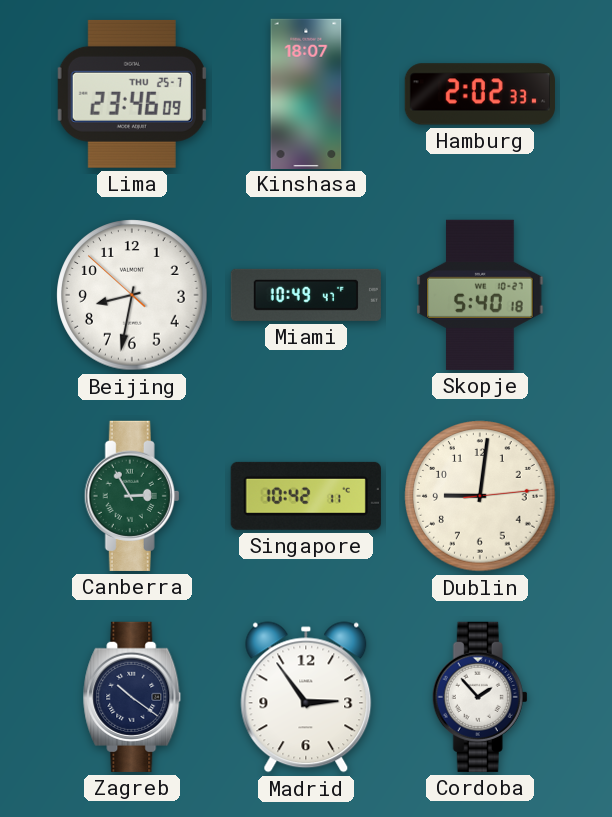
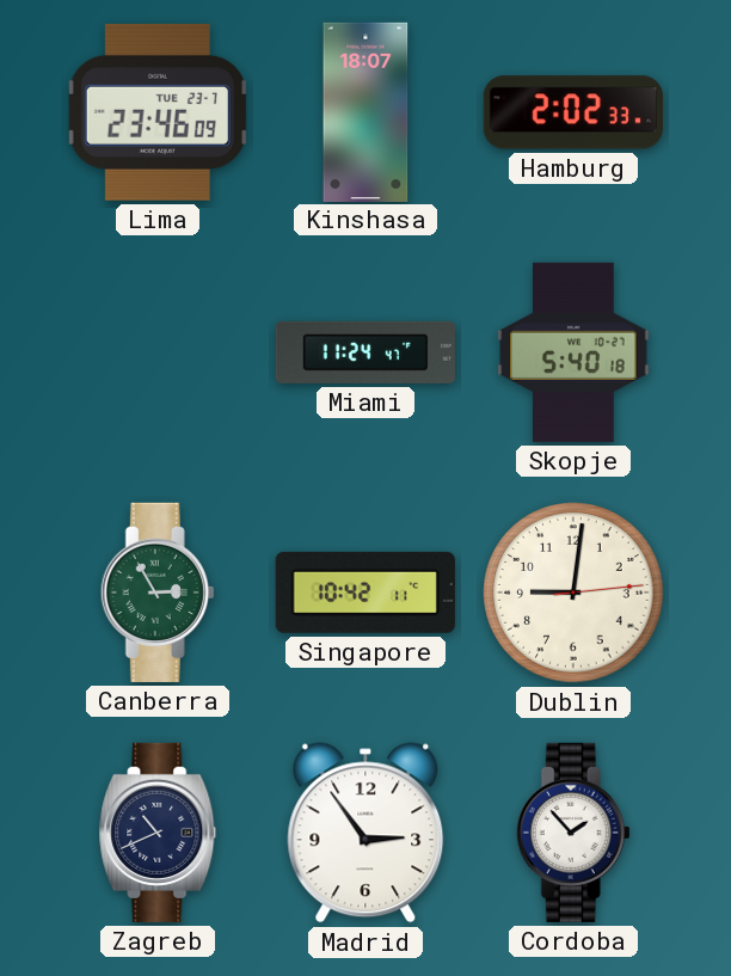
Lima date: THU 25-7 -> TUE 23-7
Beijing: 8:31 -> none
Miami: 10:49 -> 11:24
Zagreb: 10:21 -> 10:41
